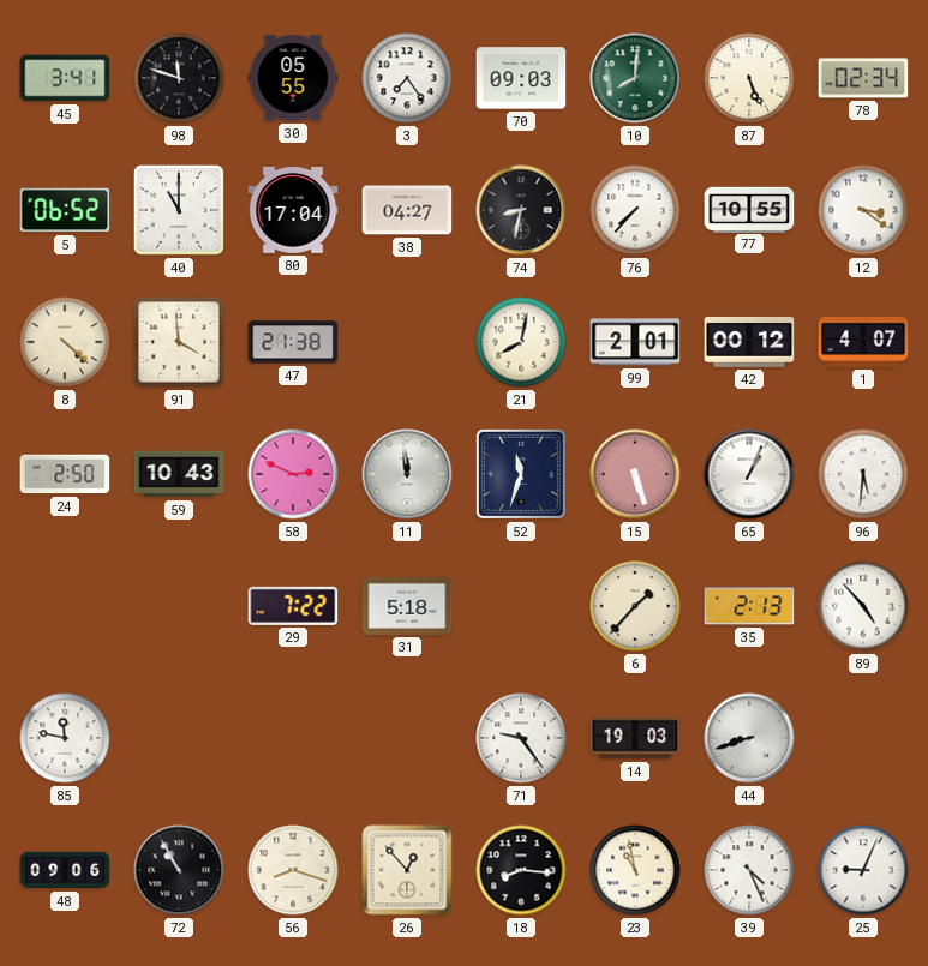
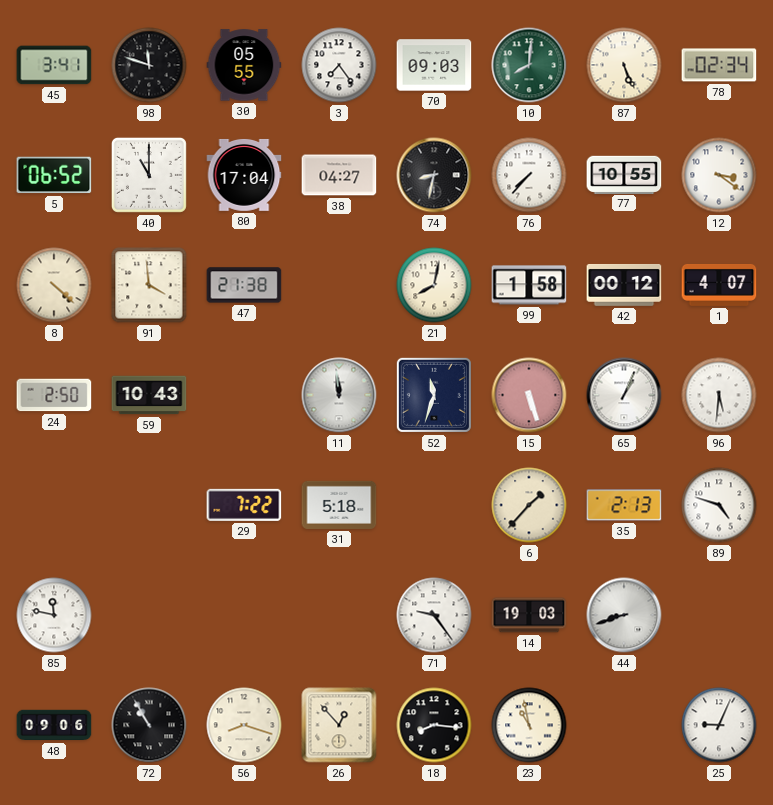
99: 2:01 -> 1:58
58: 2:49 -> none
89: 4:53 -> 4:48
39: 4:26 -> none
